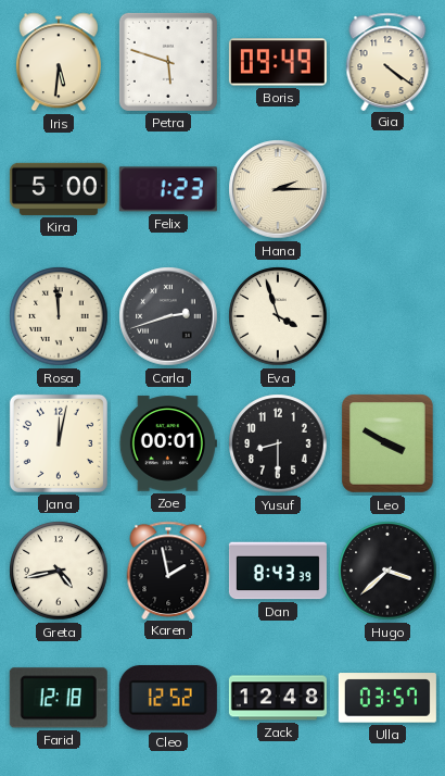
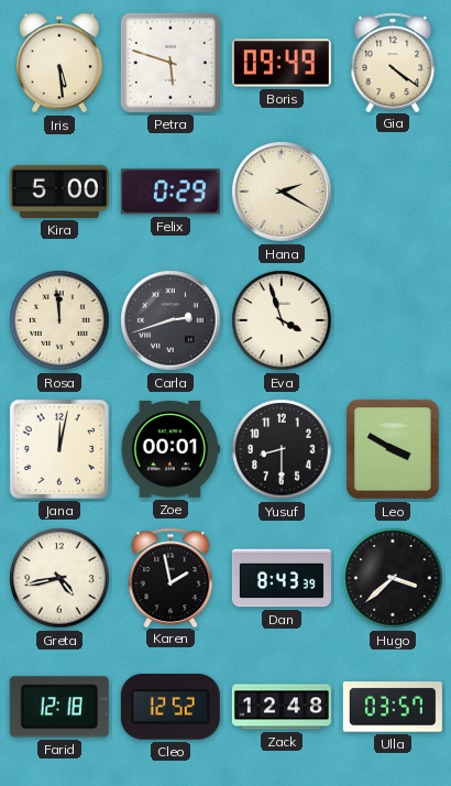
Iris: 5:31 -> 5:29
Felix: 1:23 -> 0:29
Hana: 2:15 -> 2:20
